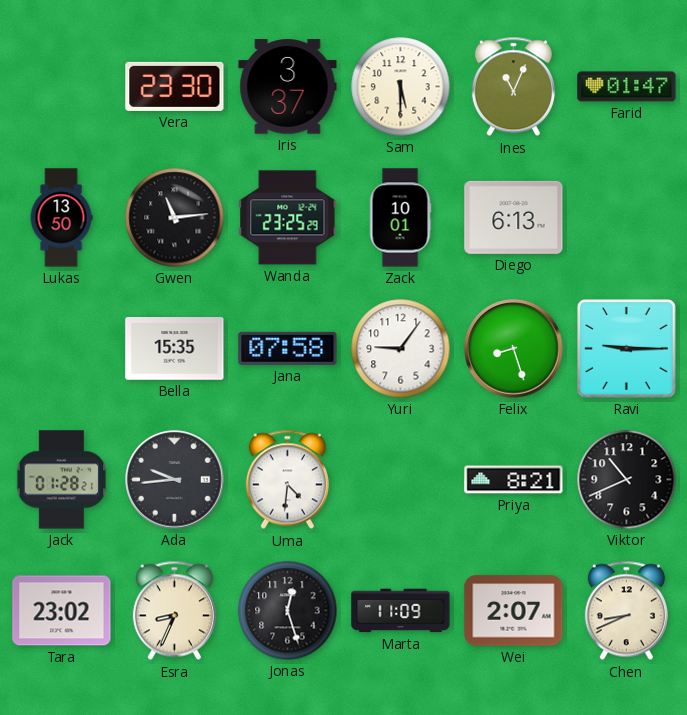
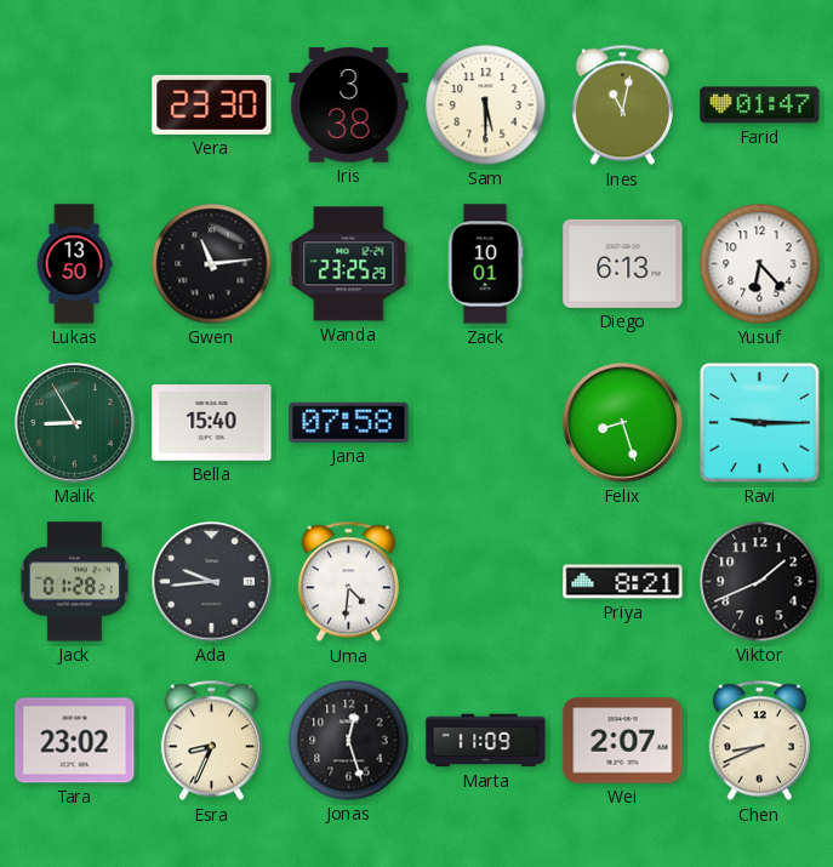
Iris: 3:37 -> 3:38
Ines: 11:04 -> 11:02
Yusuf: none -> 6:23
Malik: none -> 8:55
Bella: 15:35 -> 15:40
Yuri: 9:06 -> none
Viktor: 10:41 -> 1:41
